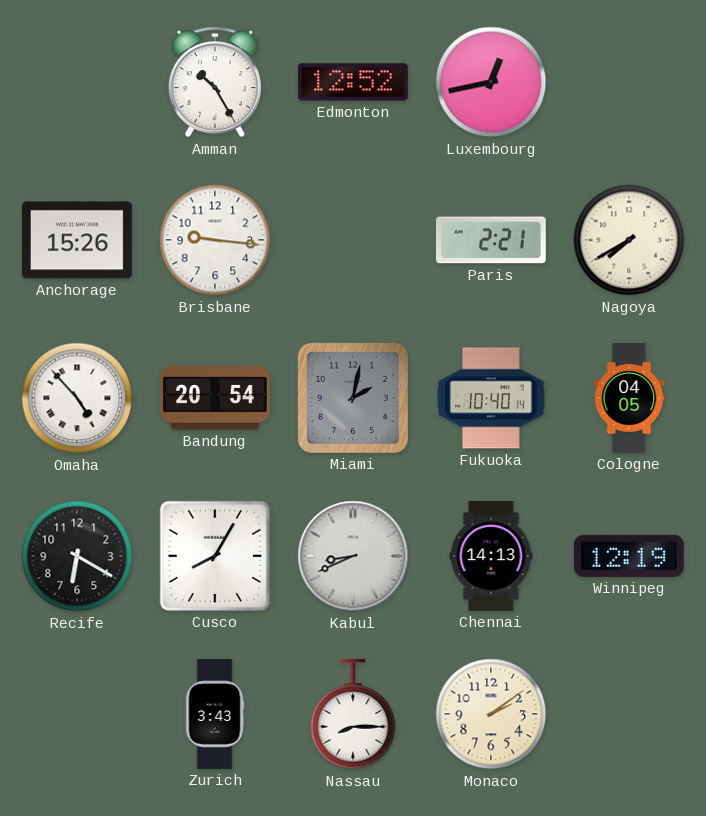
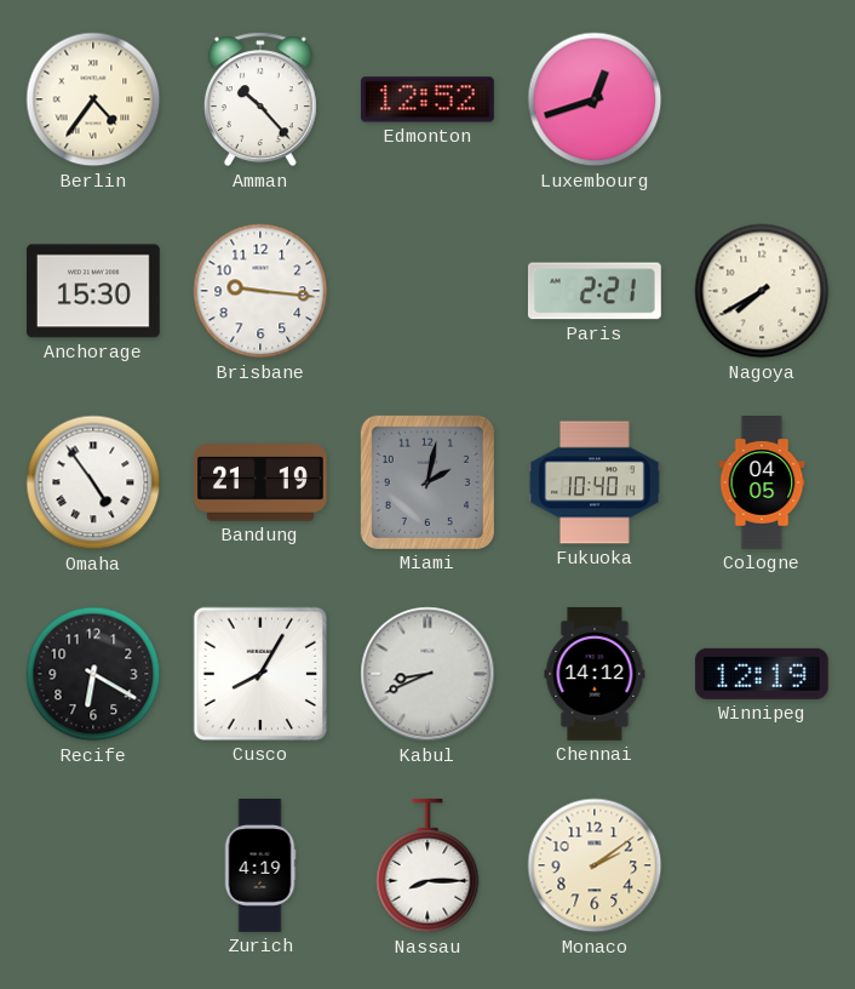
Berlin: none -> 4:36
Amman: 10:25 -> 10:23
Luxembourg: 12:43 -> 12:42
Anchorage: 15:26 -> 15:30
Omaha: 4:53 -> 4:54
Bandung: 20:54 -> 21:19
Chennai: 14:13 -> 14:12
Zurich: 3:43 -> 4:19
